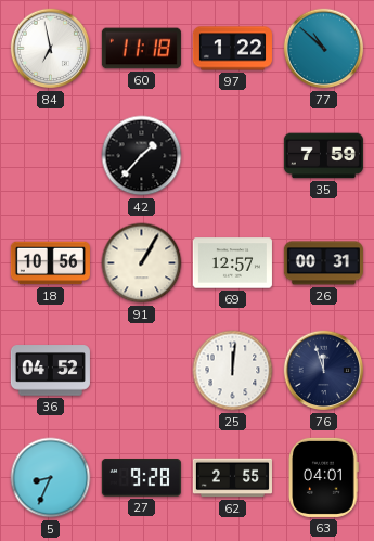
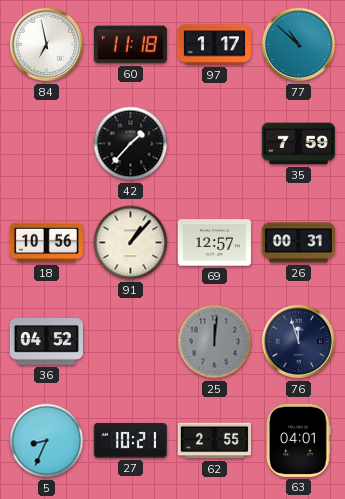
97: 1:22 -> 1:17
91: 1:05 -> 1:07
25 dial: white -> grey
27: 9:28 -> 10:21
